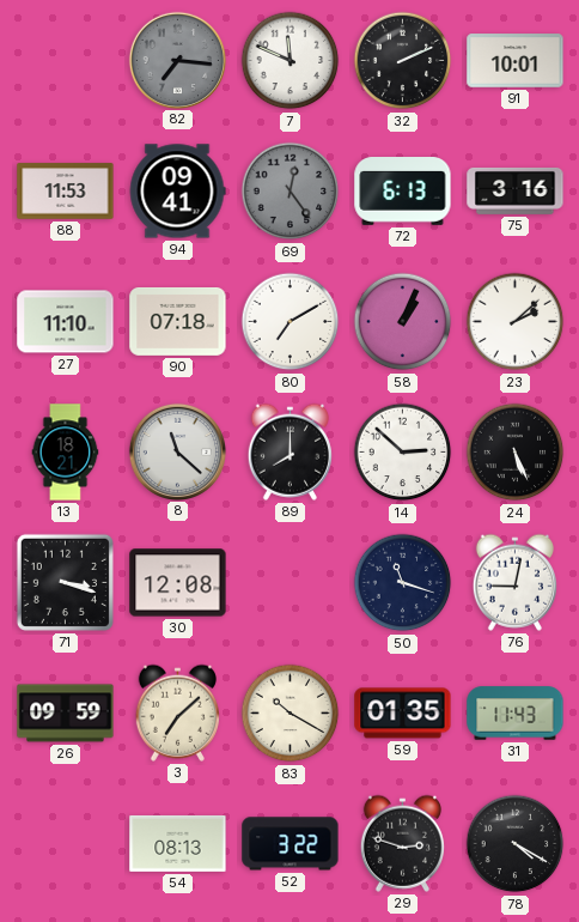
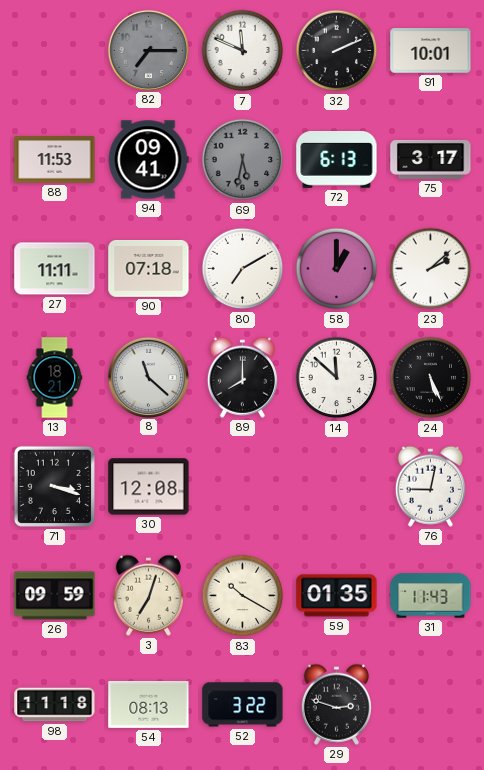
82: 7:16 -> 7:15
69: 12:24 -> 5:32
75: 3:16 -> 3:17
27: 11:10 -> 11:11
58: 1:04 -> 1:00
14: 2:52 -> 11:52
50: 11:18 -> none
3: 7:08 -> 7:03
98: none -> 11:18
78: 4:20 -> none
